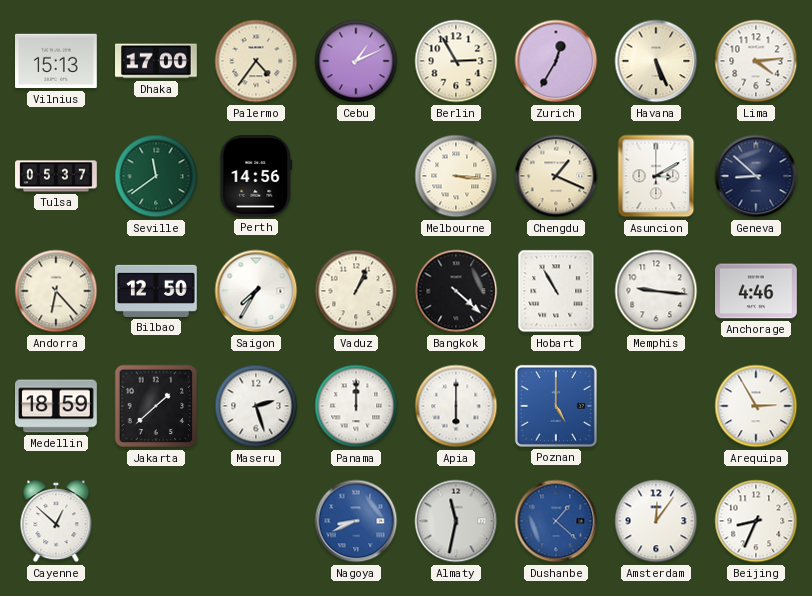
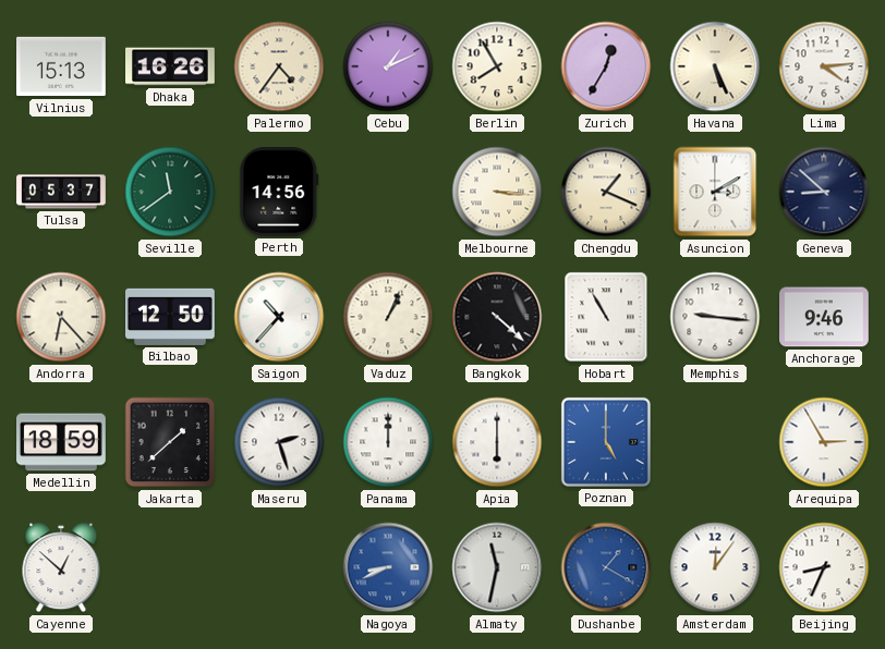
Dhaka: 17:00 -> 16:26
Berlin: 2:55 -> 7:55
Saigon: 7:35 -> 10:37
Anchorage: 4:46 -> 9:46
Dushanbe: 1:22 -> 1:20
